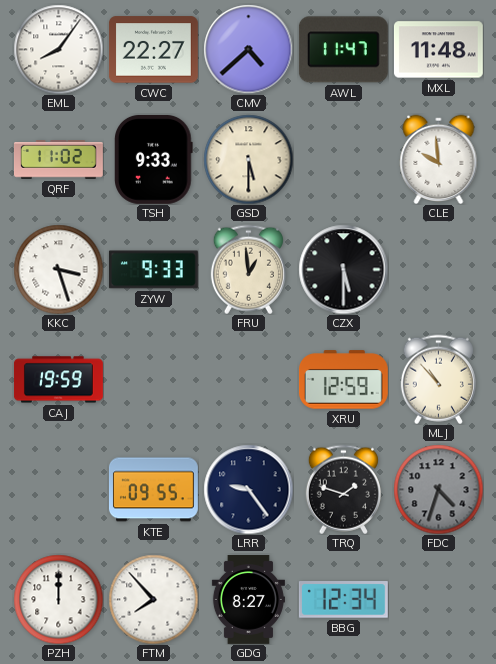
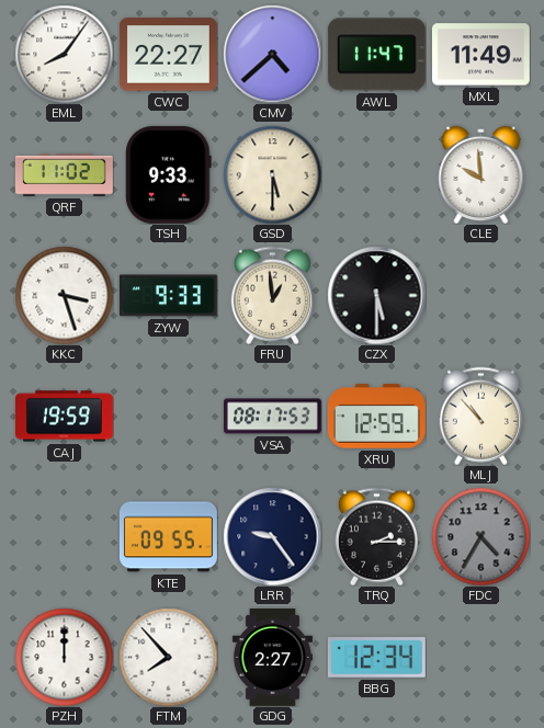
MXL: 11:48 -> 11:49
VSA: none -> 08:17
TRQ: 1:48 -> 2:15
FDC: 4:33 -> 4:35
GDG: 8:27 -> 2:27
